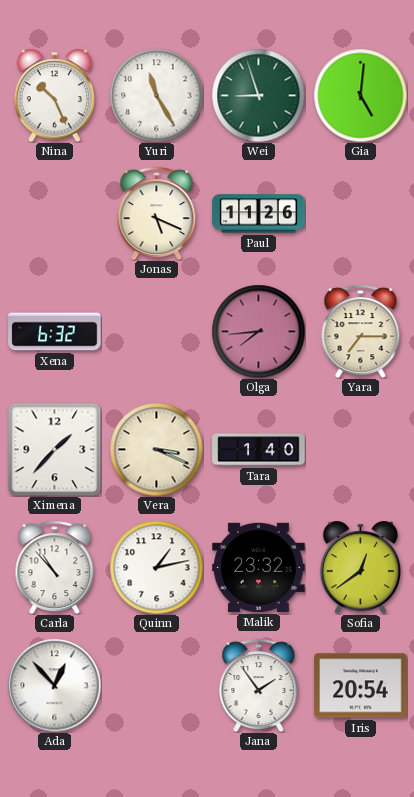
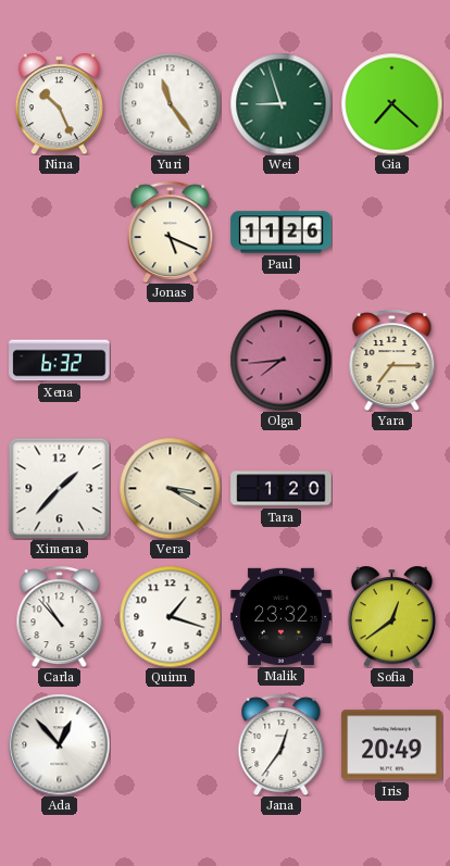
Yuri: 11:25 -> 11:24
Gia: 5:01 -> 7:22
Vera: 3:19 -> 3:20
Tara: 1:40 -> 1:20
Quinn: 1:13 -> 1:18
Jana: 1:54 -> 12:36
Iris: 20:54 -> 20:49
